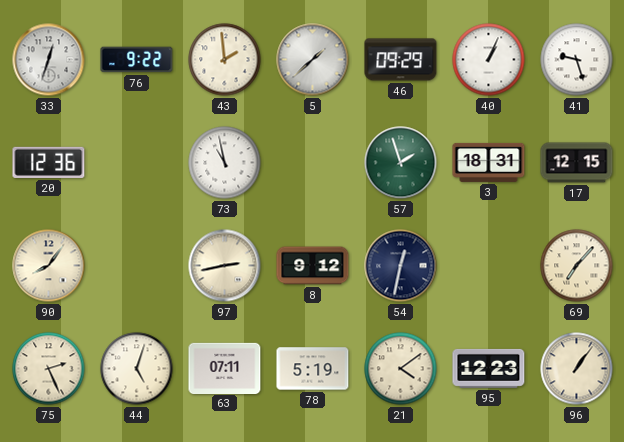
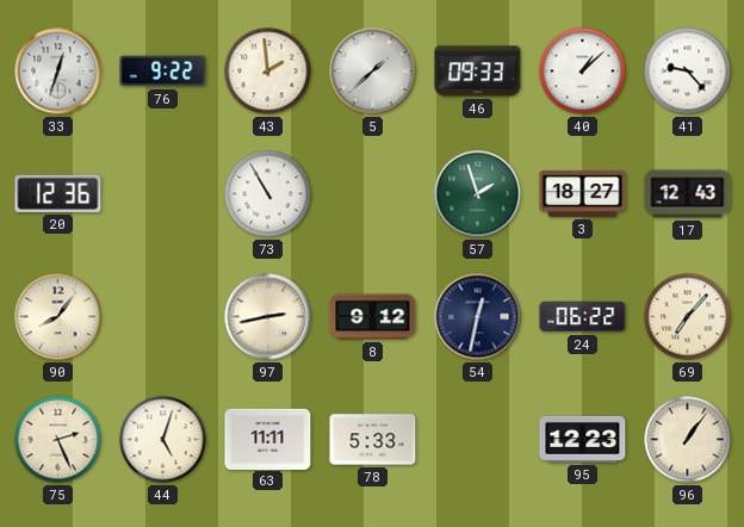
46: 09:29 -> 09:33
40: 1:04 -> 1:08
41: 9:27 -> 9:23
73: 10:58 -> 10:55
3: 18:31 -> 18:27
17: 12:15 -> 12:43
24: none -> 06:22
63: 07:11 -> 11:11
78: 5:19 -> 5:33
21: 4:09 -> none
